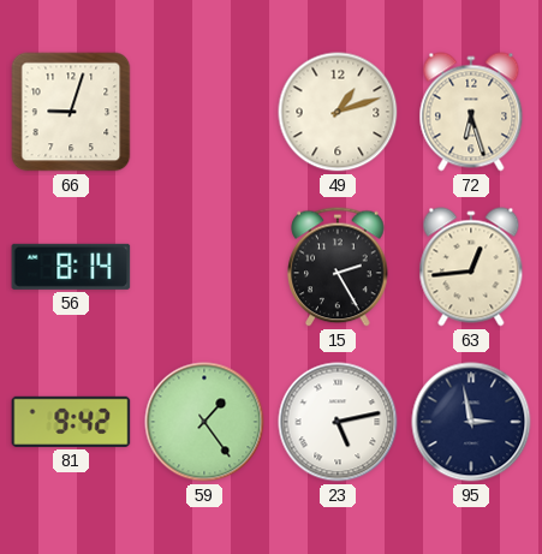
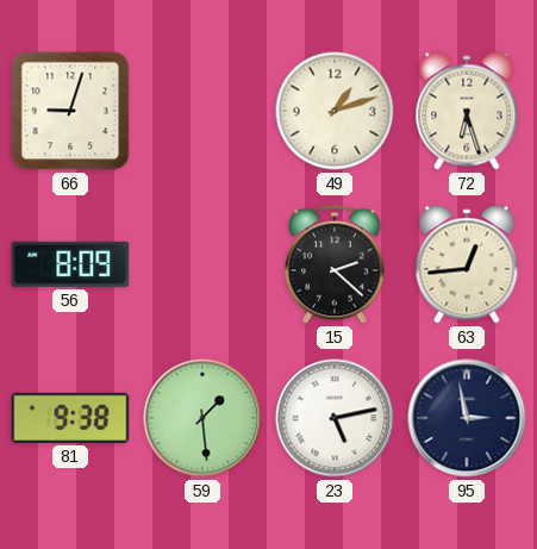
56: 8:14 -> 8:09
15: 2:25 -> 2:22
81: 9:42 -> 9:38
59: 1:24 -> 1:29
